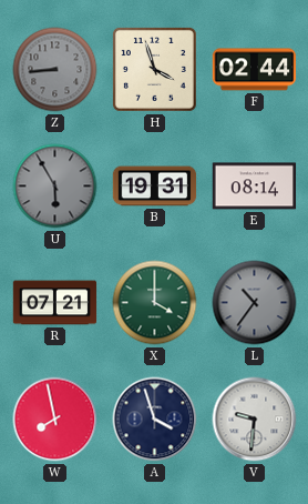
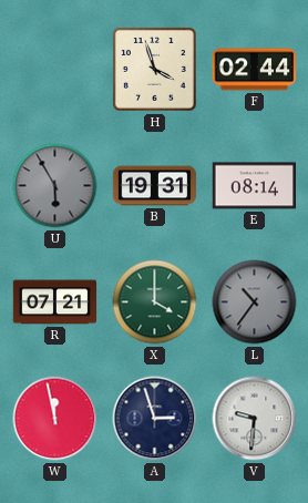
Z: 8:44 -> none
W: 7:58 -> 11:58
A: 3:57 -> 2:57
